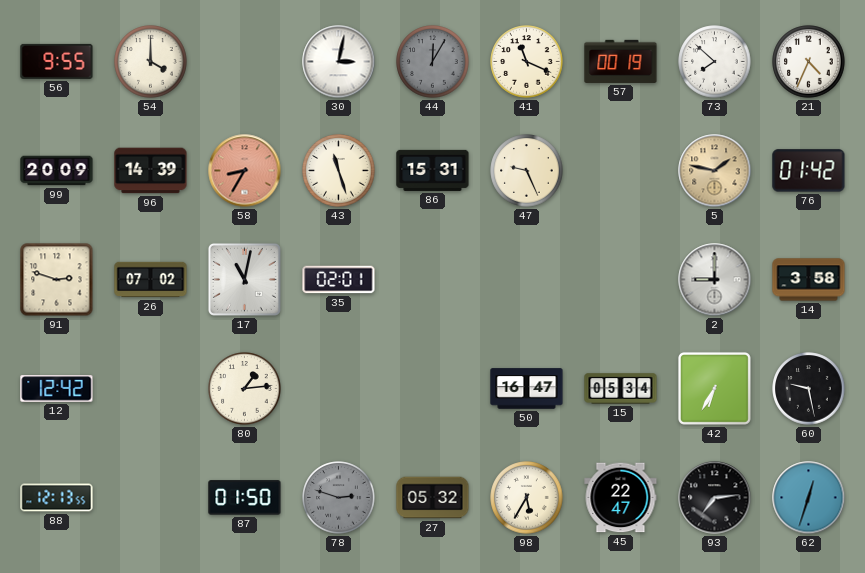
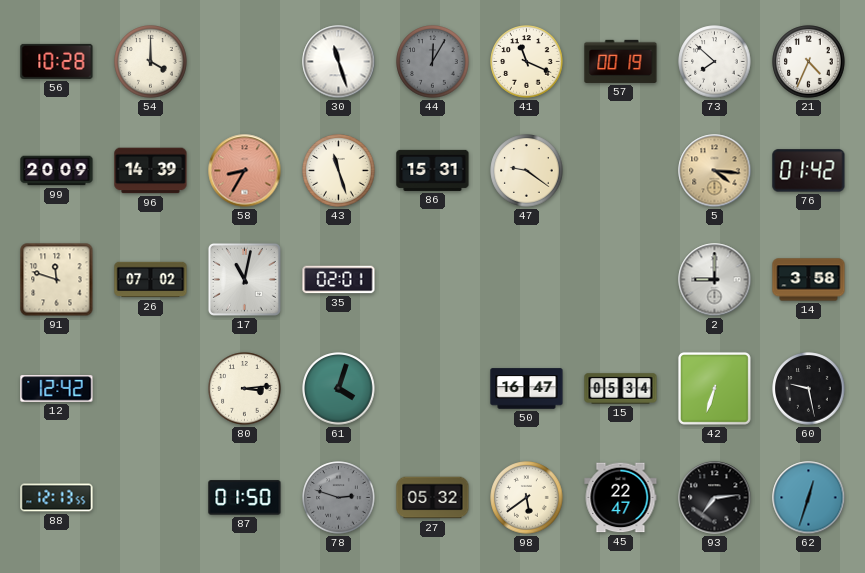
56: 9:55 -> 10:28
30: 3:02 -> 11:27
47: 9:26 -> 9:21
5: 1:47 -> 4:16
91: 2:48 -> 11:48
80: 1:14 -> 3:14
61: none -> 4:03
42: 6:35 -> 6:33
98: 5:35 -> 5:39
